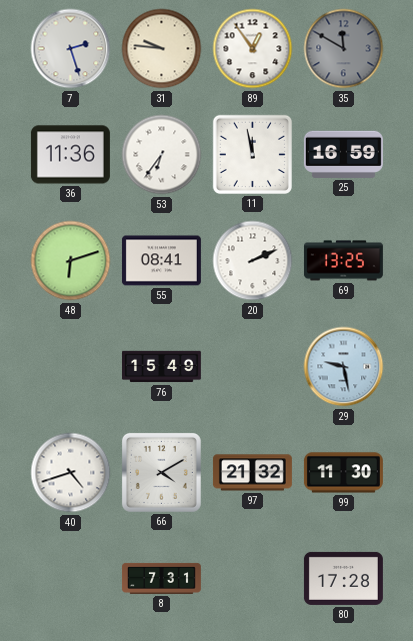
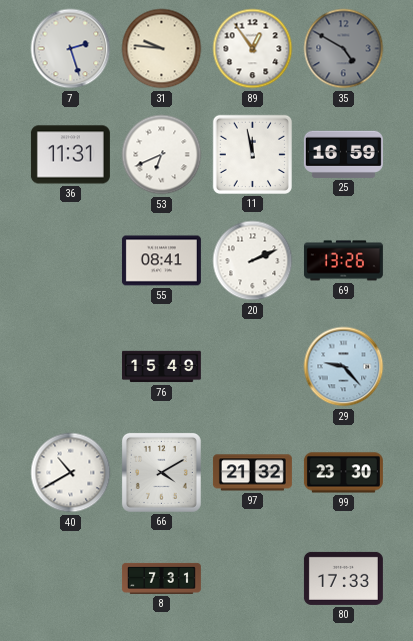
35: 11:50 -> 4:50
36: 11:36 -> 11:31
53: 6:36 -> 6:41
48: 6:12 -> none
69: 13:25 -> 13:26
29: 9:28 -> 9:23
40: 4:42 -> 10:40
99: 11:30 -> 23:30
80: 17:28 -> 17:33
